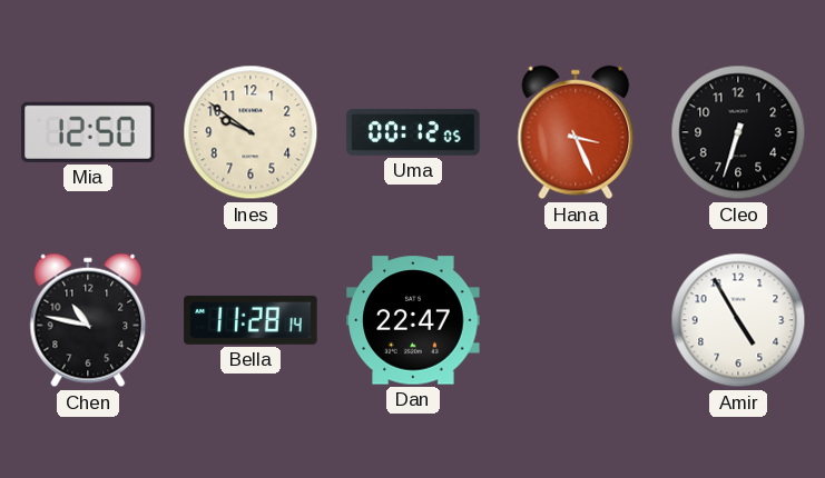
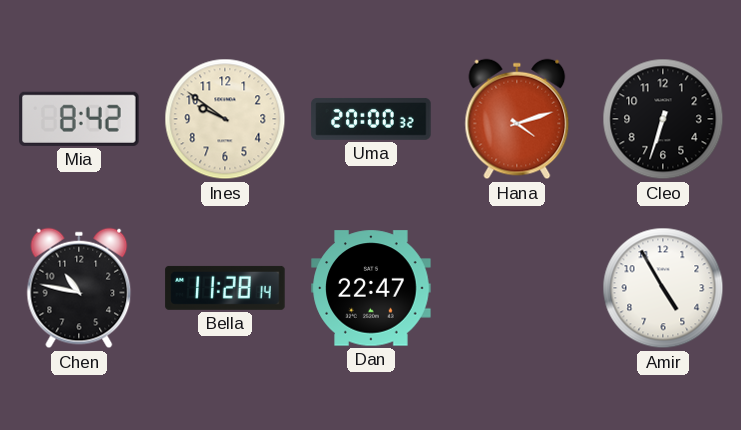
Mia: 12:50 -> 8:42
Uma: 00:12 -> 20:00
Hana: 3:26 -> 4:12
